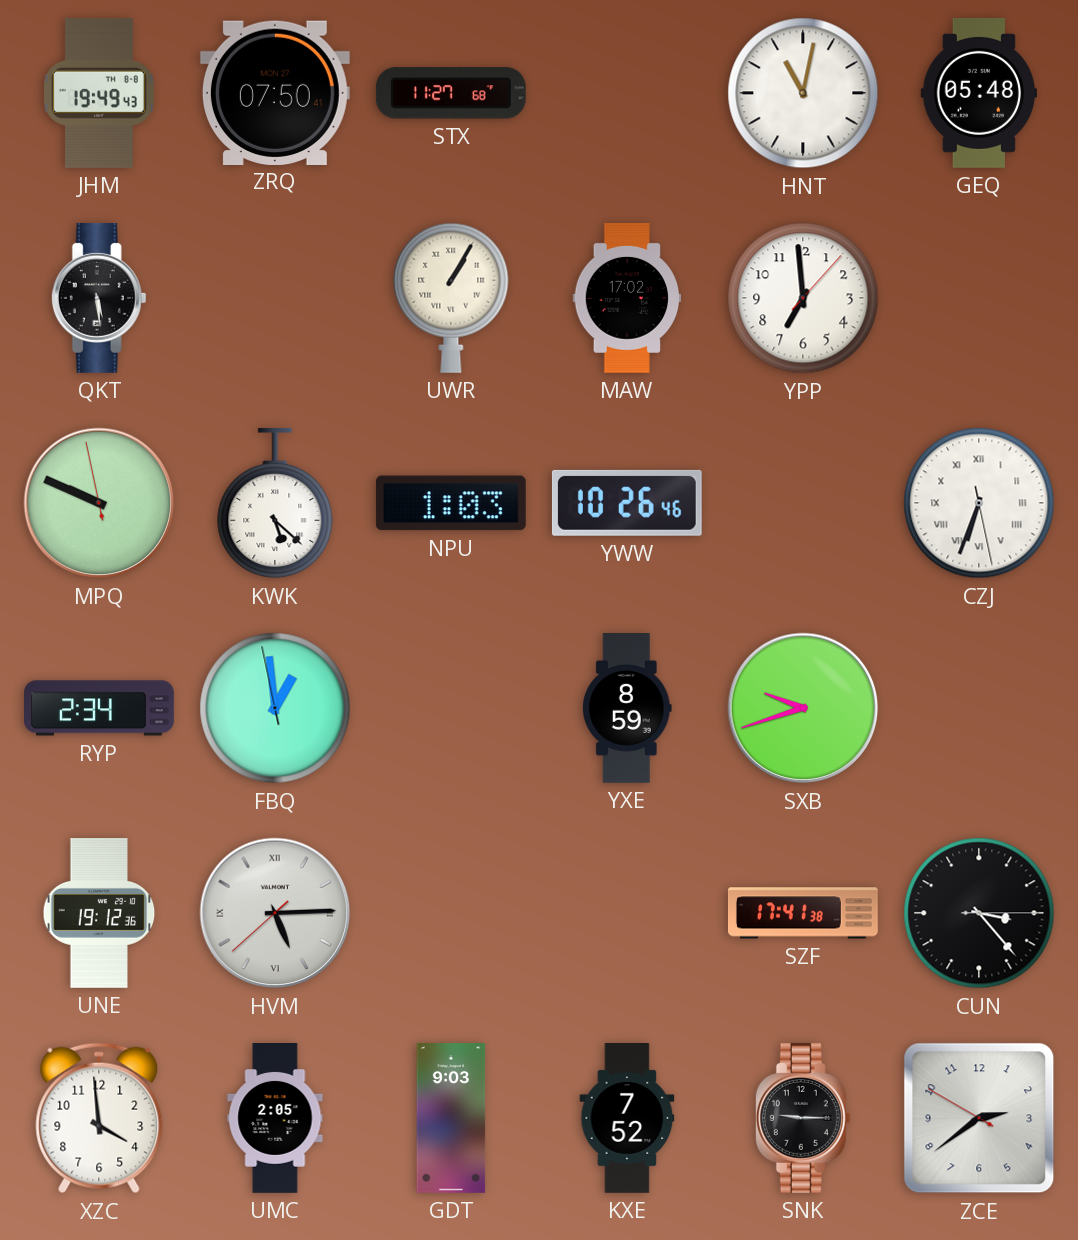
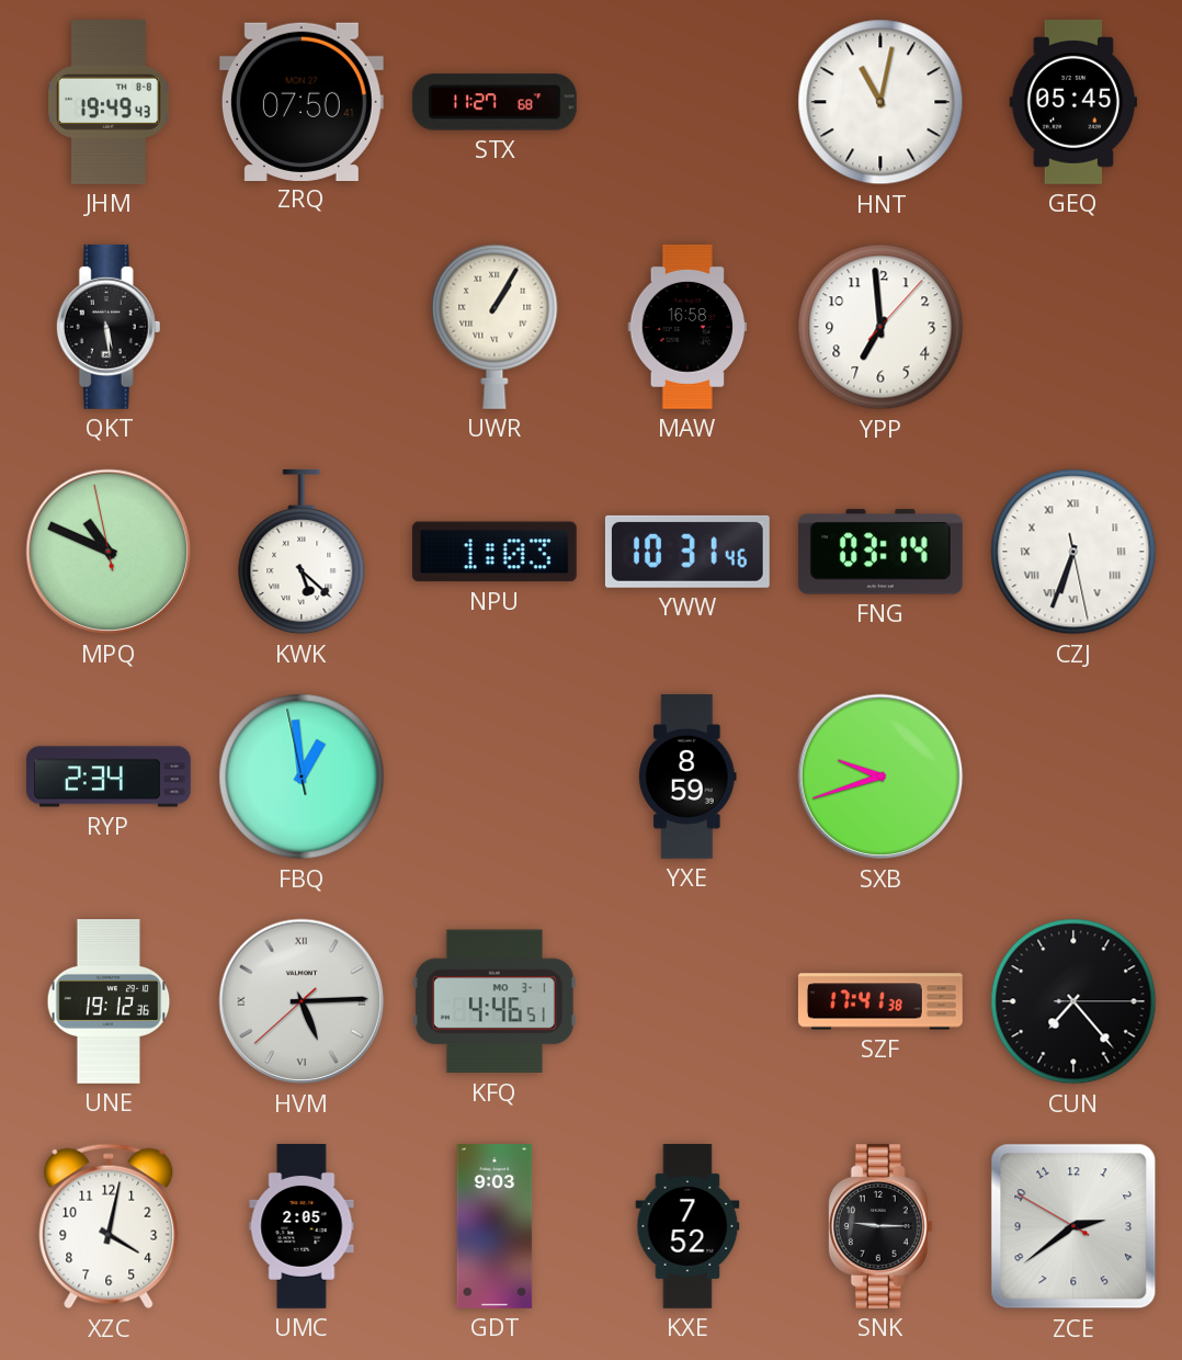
GEQ: 05:48 -> 05:45
MAW: 17:02 -> 16:58
MPQ: 9:48 -> 10:48
YWW: 10:26 -> 10:31
FNG: none -> 03:14
KFQ: none -> 4:46
CUN: 3:23 -> 7:23
XZC: 3:59 -> 4:02
